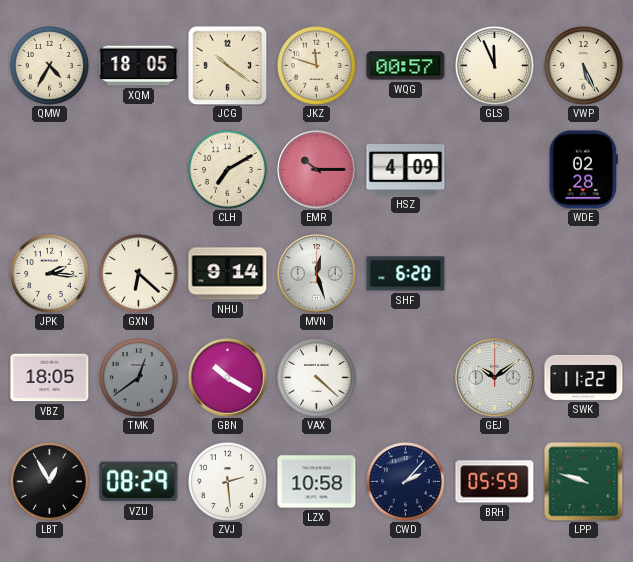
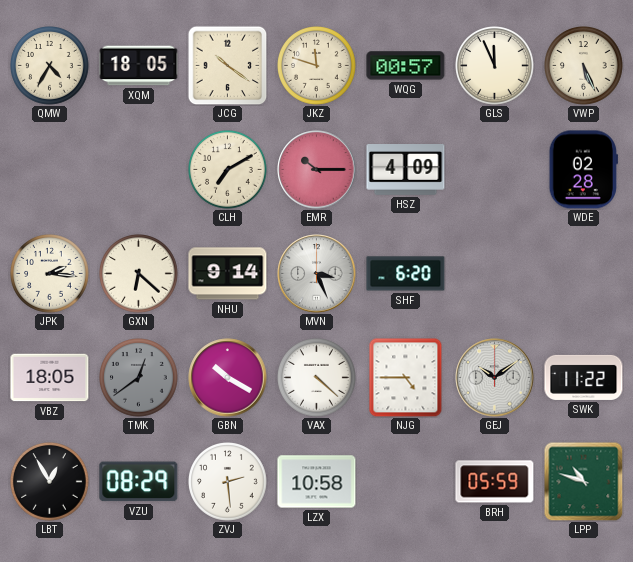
MVN: 12:27 -> 3:26
NJG: none -> 4:45
CWD: 2:07 -> none
LPP: 9:48 -> 10:48
